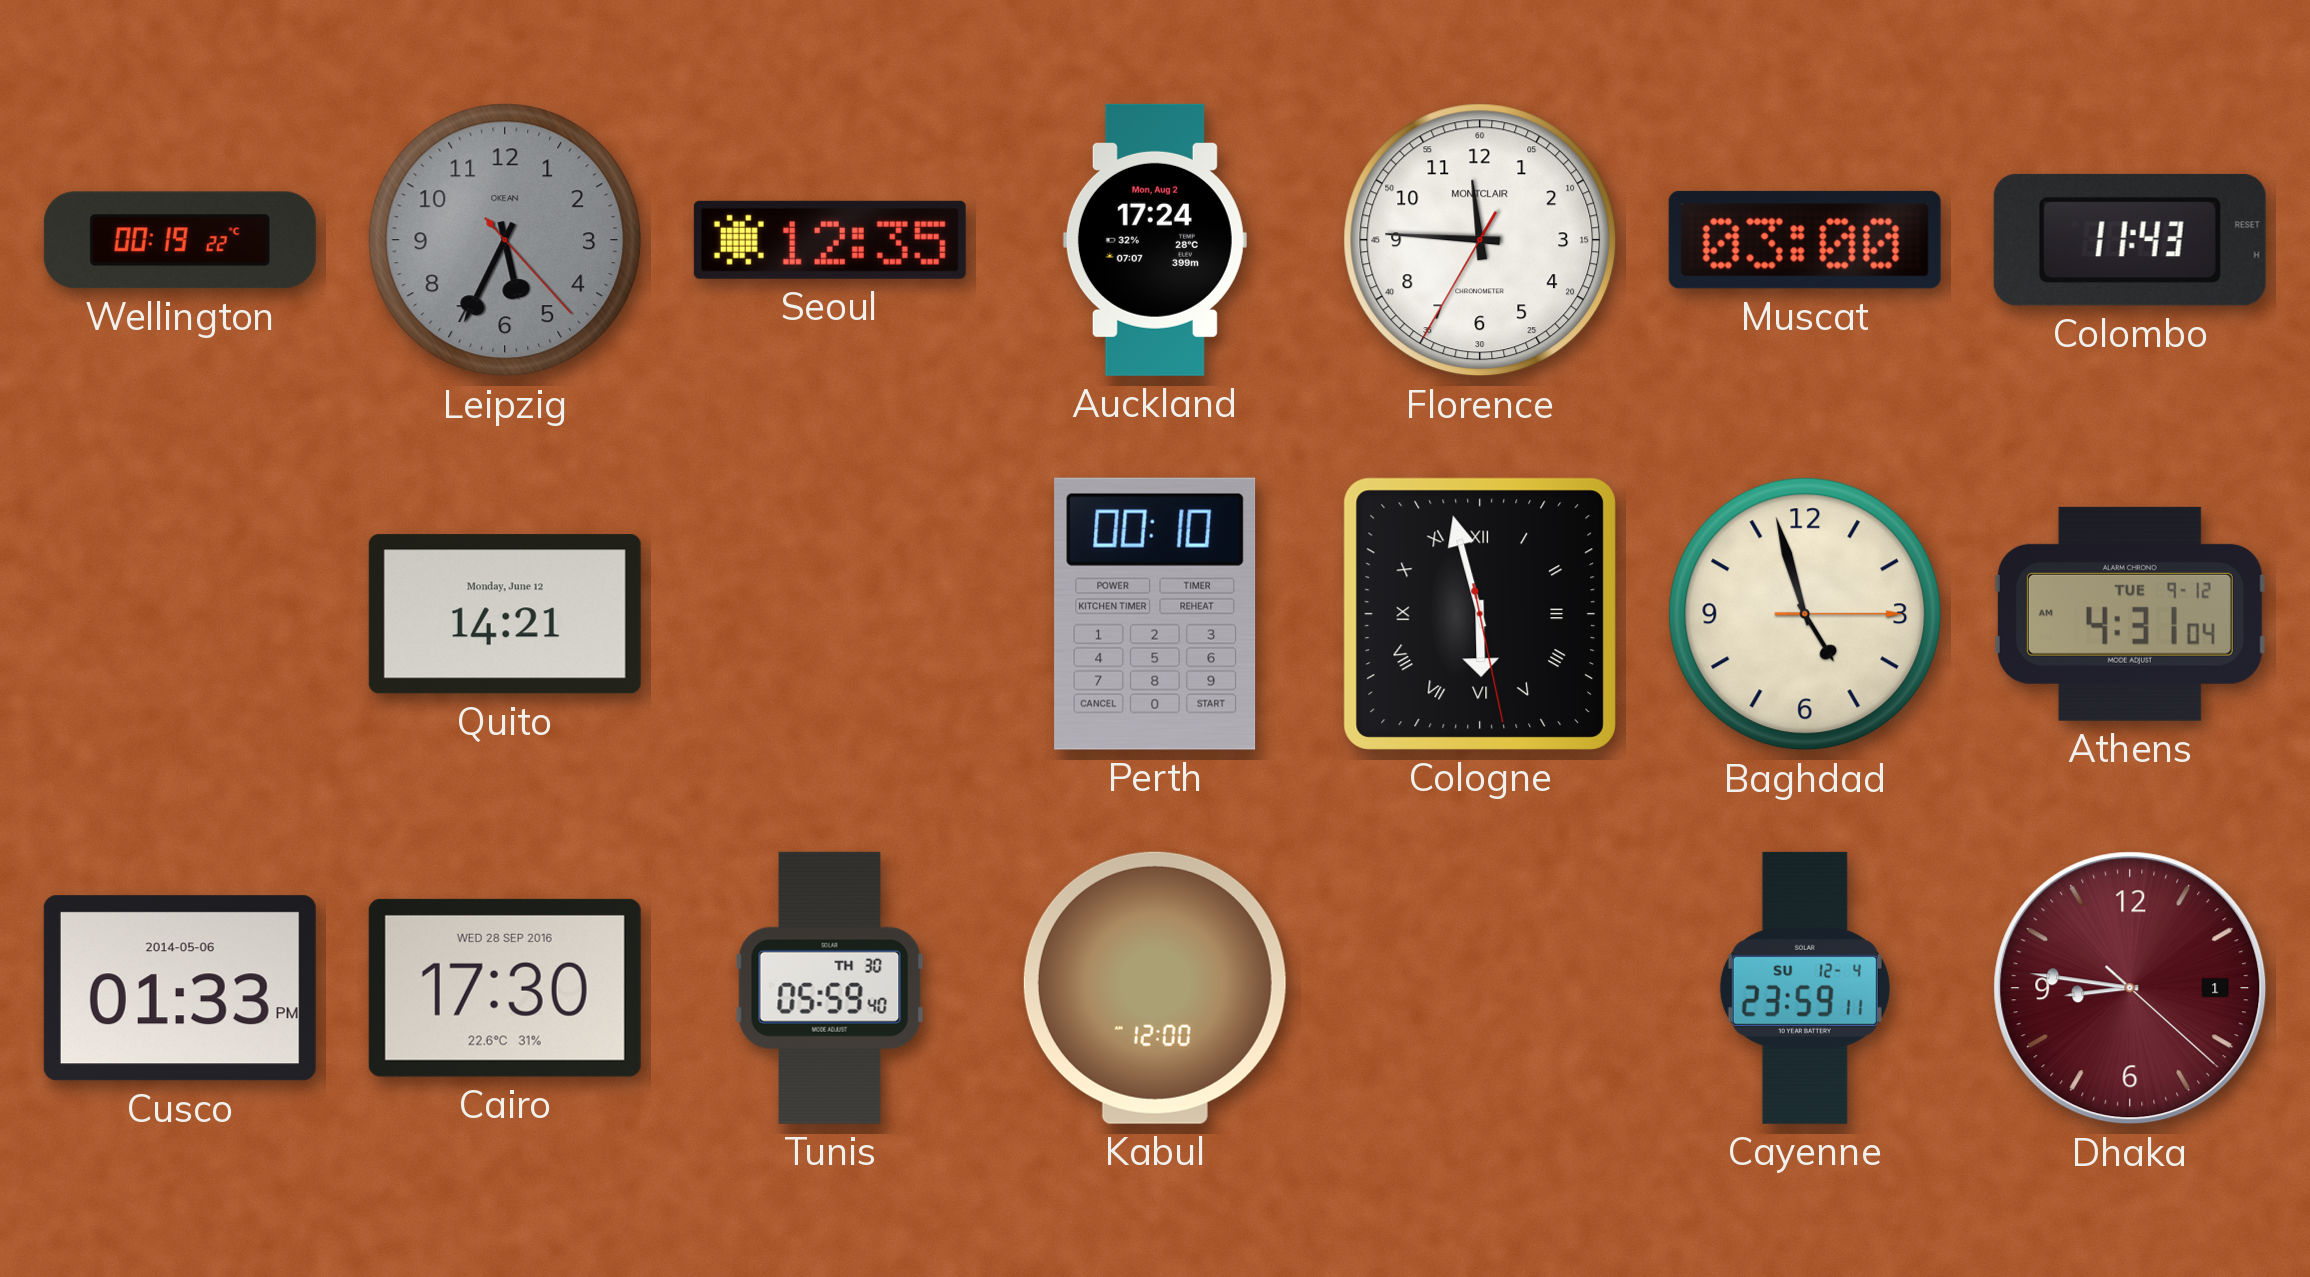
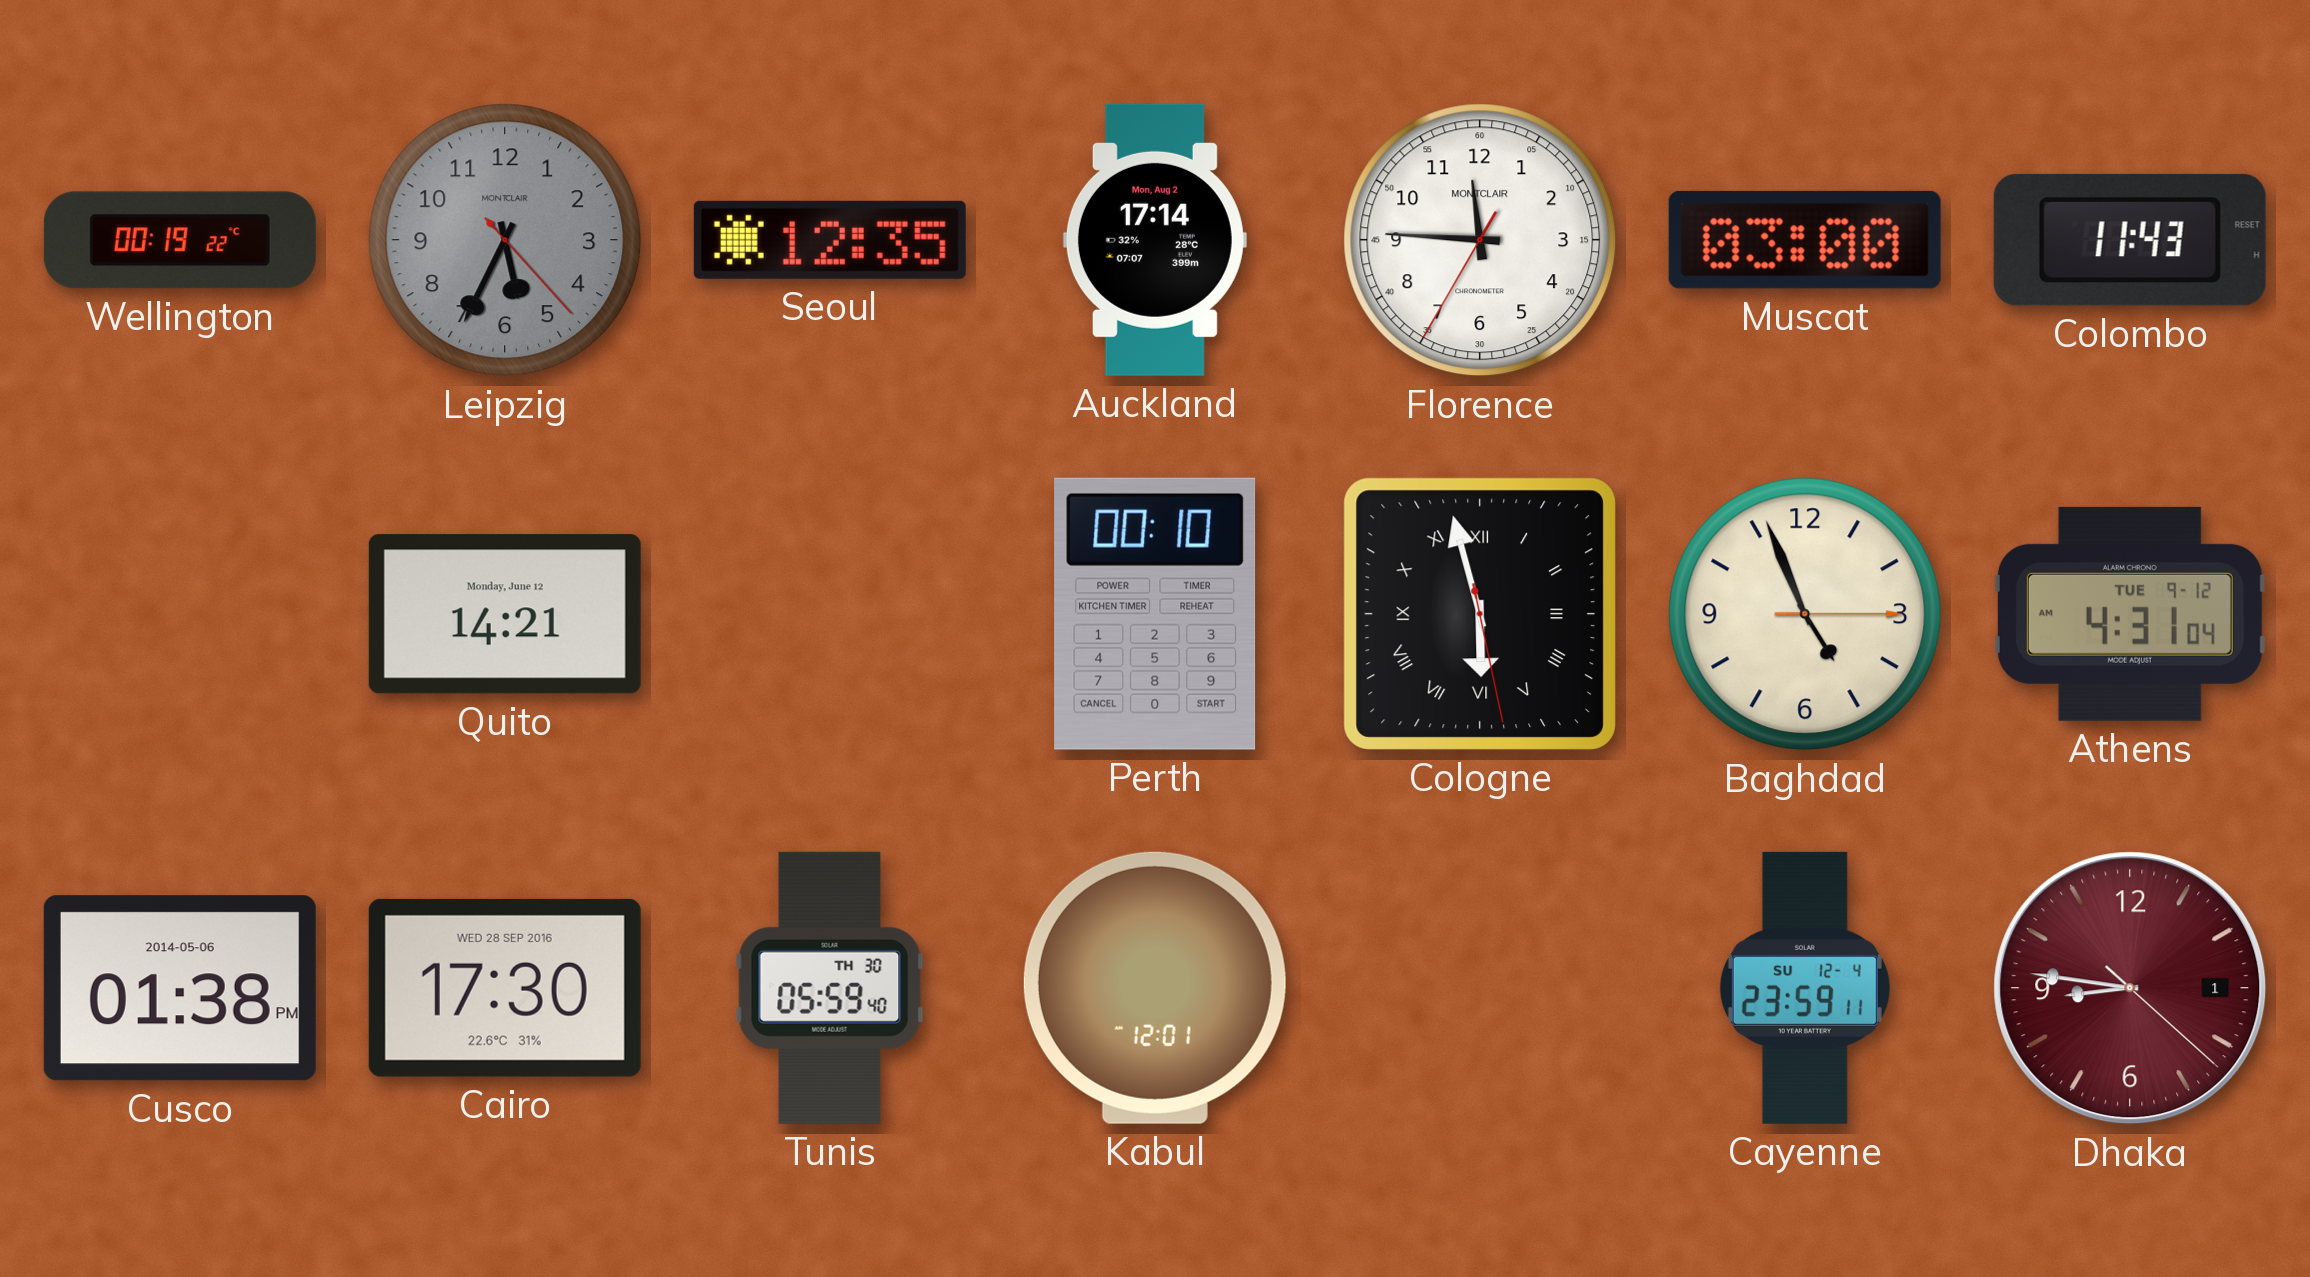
Leipzig brand: OKEAN -> MONTCLAIR
Auckland: 17:24 -> 17:14
Baghdad: 4:57 -> 4:56
Cusco: 01:33 -> 01:38
Kabul: 12:00 -> 12:01
